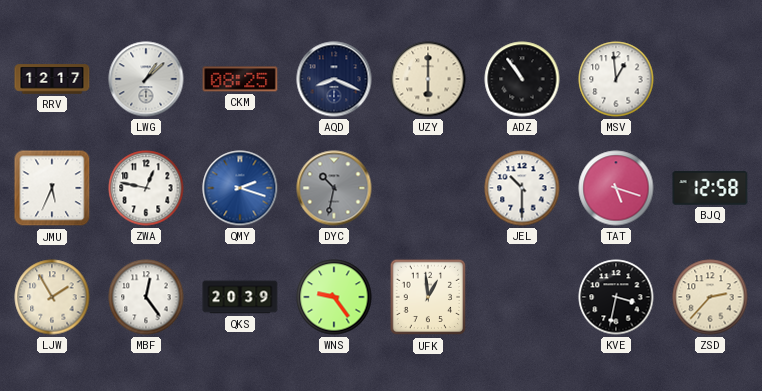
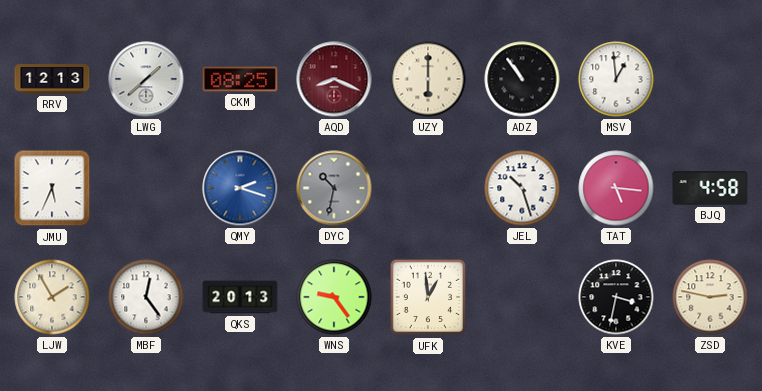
RRV: 12:17 -> 12:13
LWG: 1:08 -> 1:38
AQD dial: navy -> burgundy
ZWA: 12:47 -> none
JEL: 10:30 -> 10:27
TAT: 5:18 -> 5:16
BJQ: 12:58 -> 4:58
QKS: 20:39 -> 20:13
ZSD: 2:37 -> 2:47
